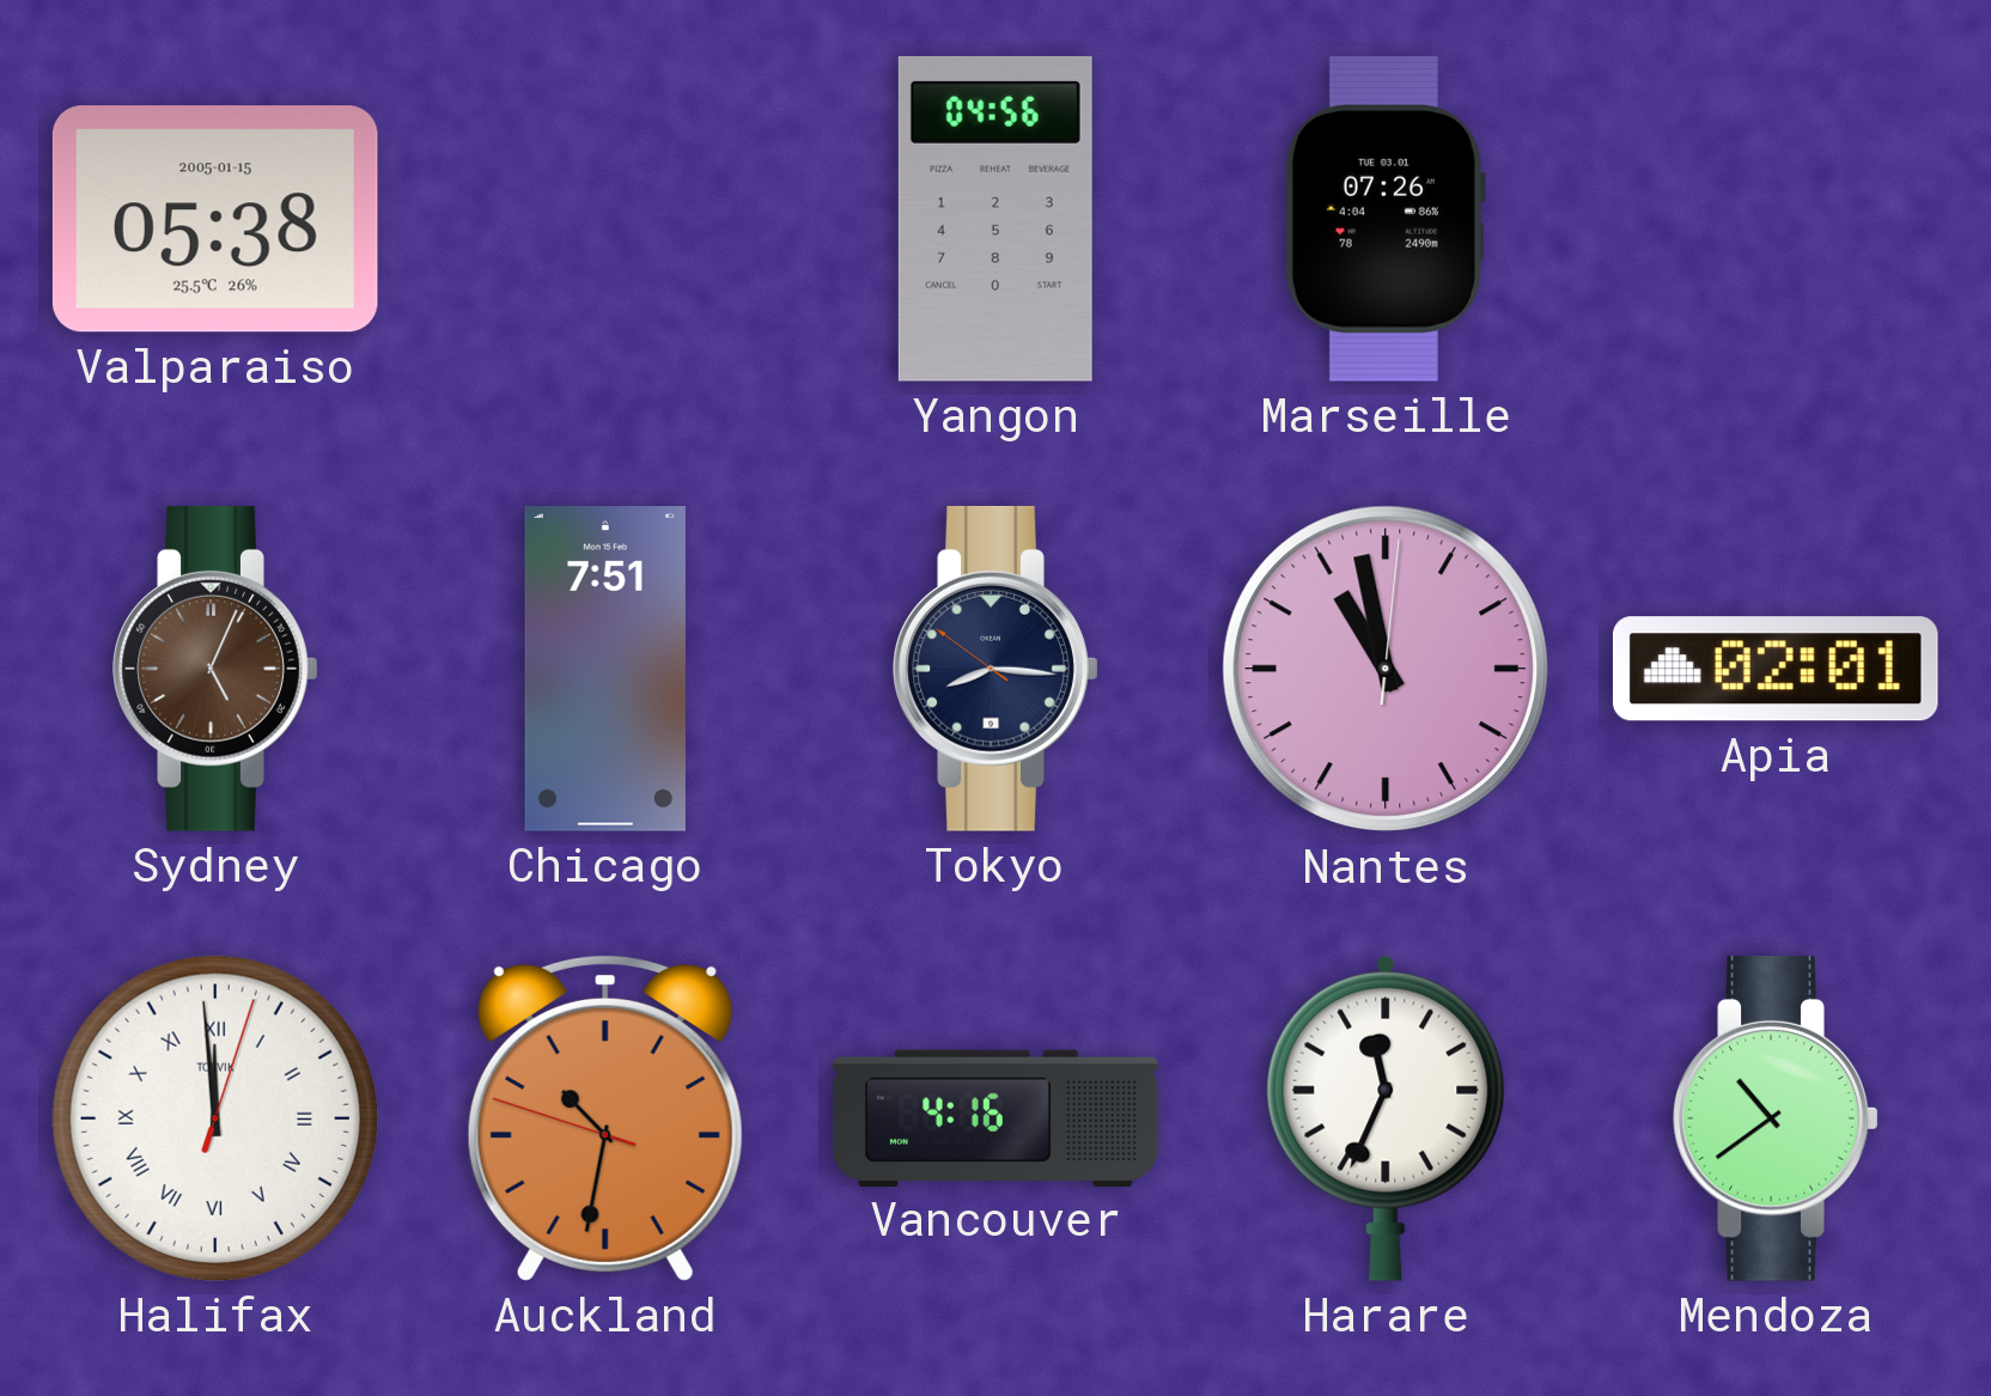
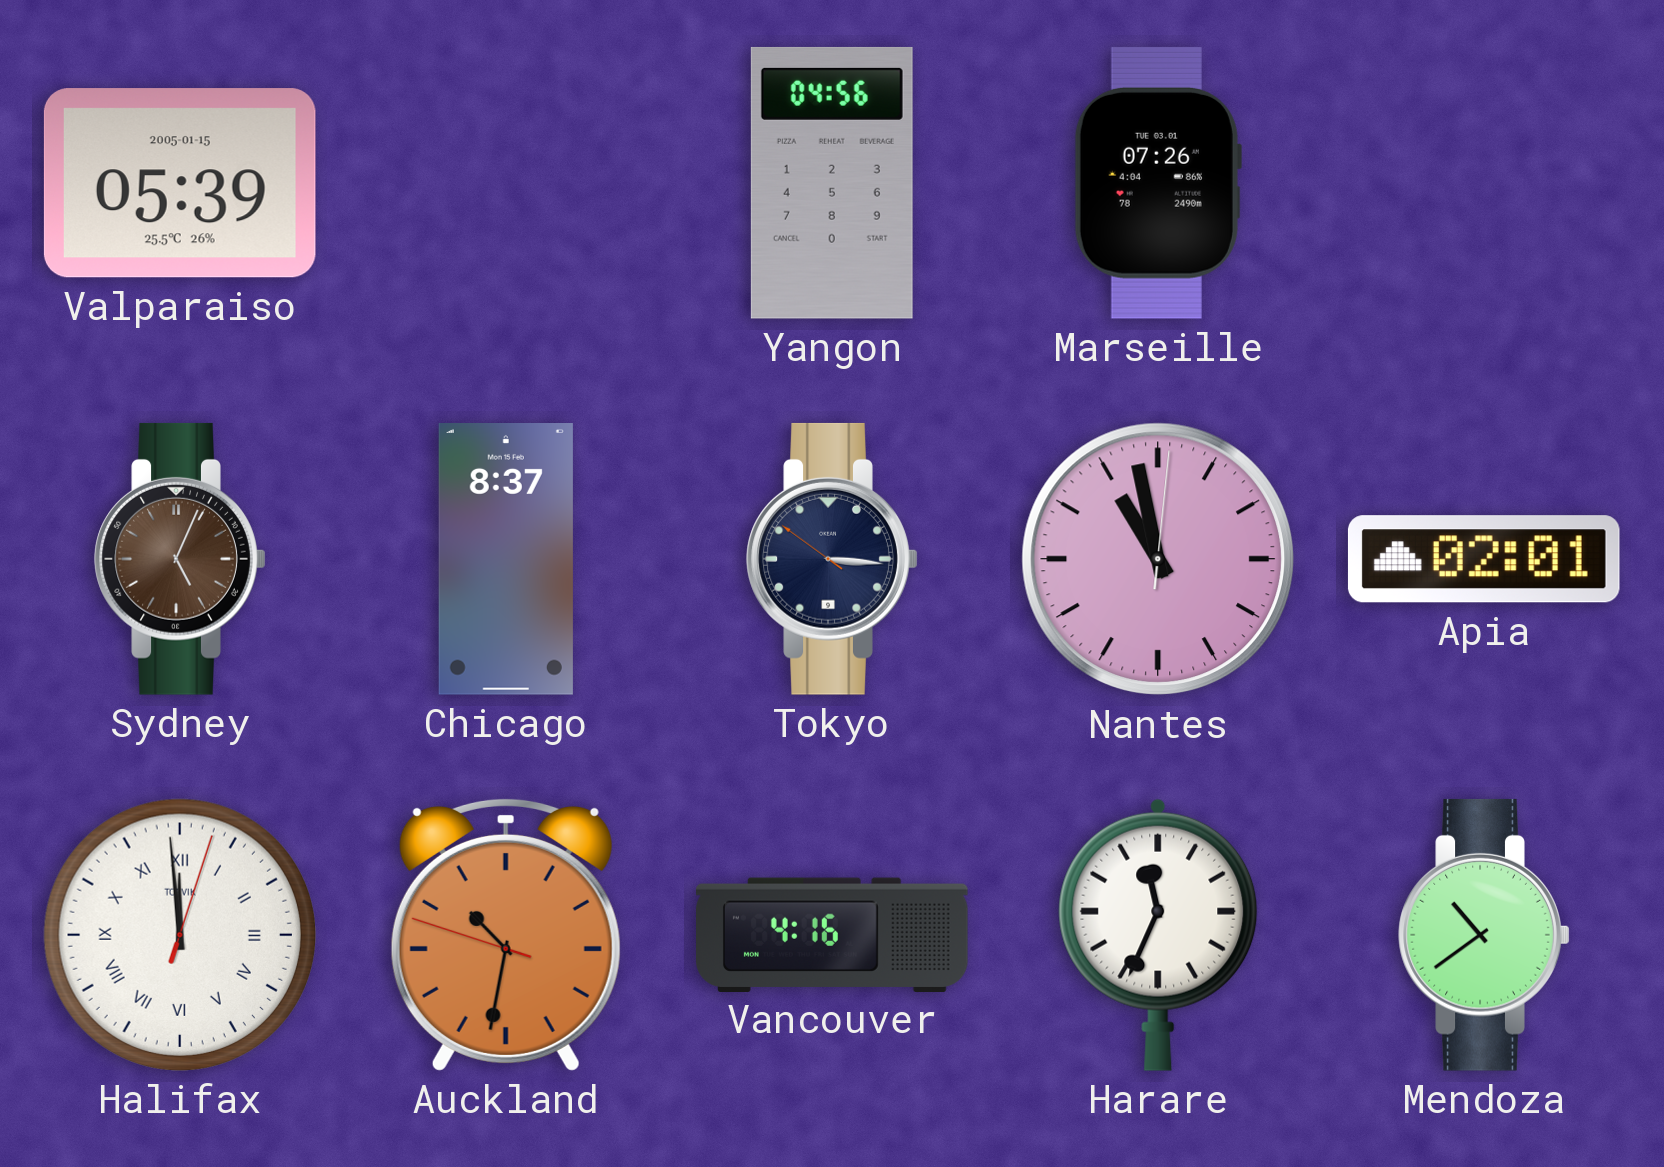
Valparaiso: 05:38 -> 05:39
Chicago: 7:51 -> 8:37
Tokyo: 8:15 -> 3:15
